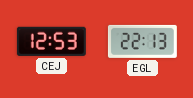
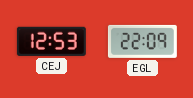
EGL: 22:13 -> 22:09
